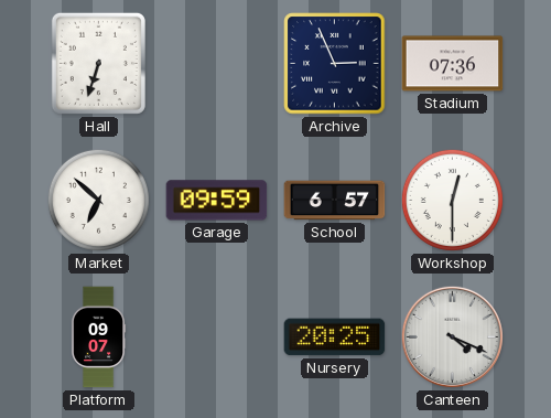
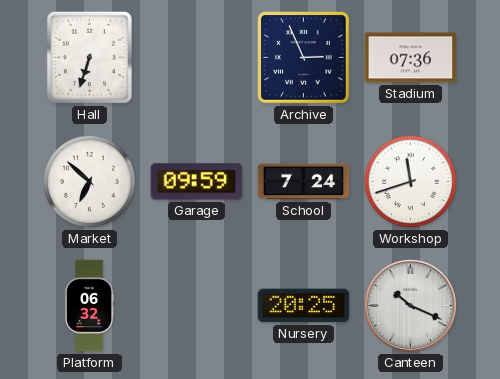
School: 6:57 -> 7:24
Workshop: 12:30 -> 11:42
Platform: 09:07 -> 06:32
Canteen: 4:19 -> 10:19
